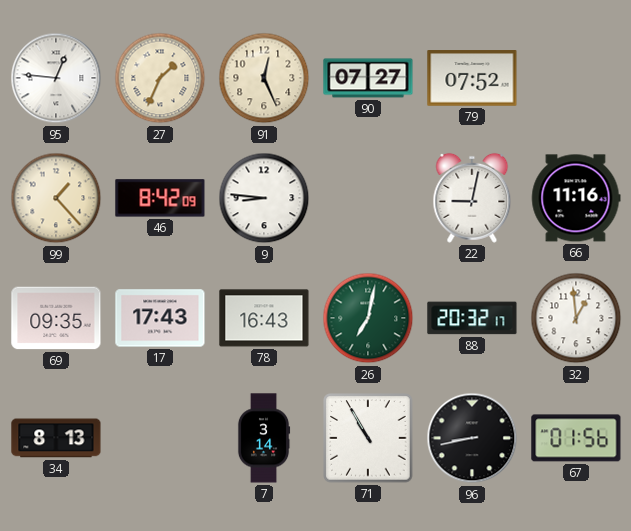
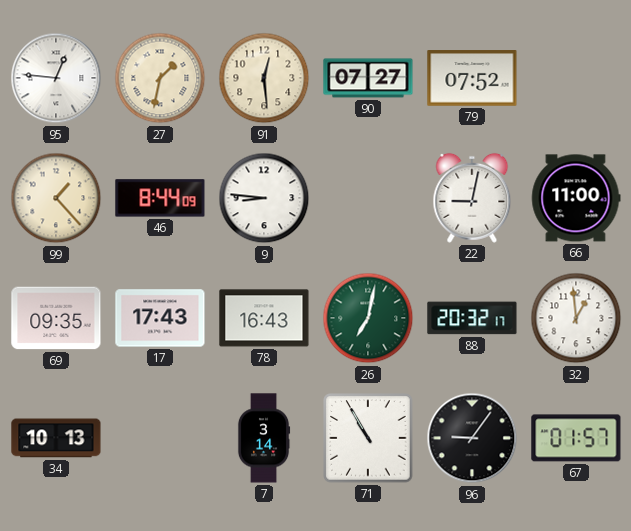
27: 1:34 -> 1:32
91: 12:26 -> 12:29
46: 8:42 -> 8:44
66: 11:16 -> 11:00
34: 8:13 -> 10:13
96: 8:43 -> 9:06
67: 01:56 -> 01:57
